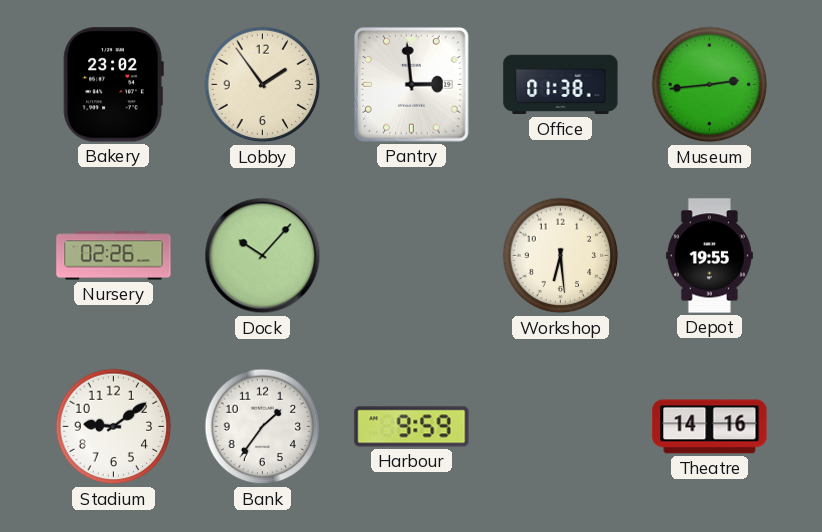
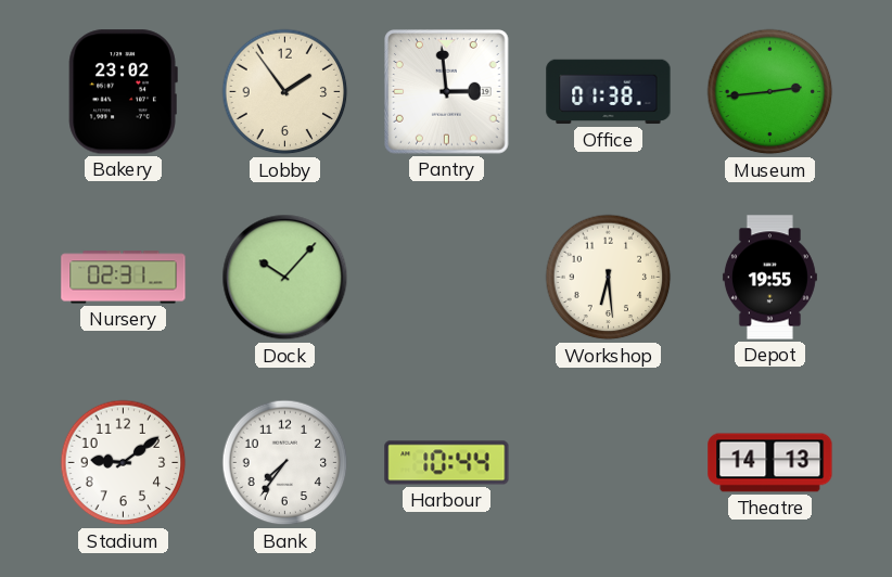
Nursery: 02:26 -> 02:31
Bank: 1:36 -> 7:36
Harbour: 9:59 -> 10:44
Theatre: 14:16 -> 14:13
